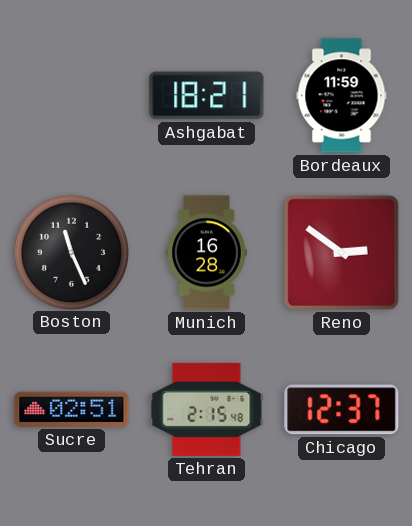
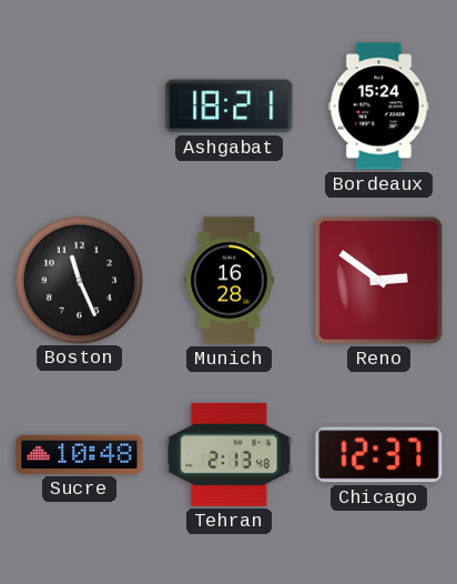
Bordeaux: 11:59 -> 15:24
Sucre: 02:51 -> 10:48
Tehran: 2:15 -> 2:13
